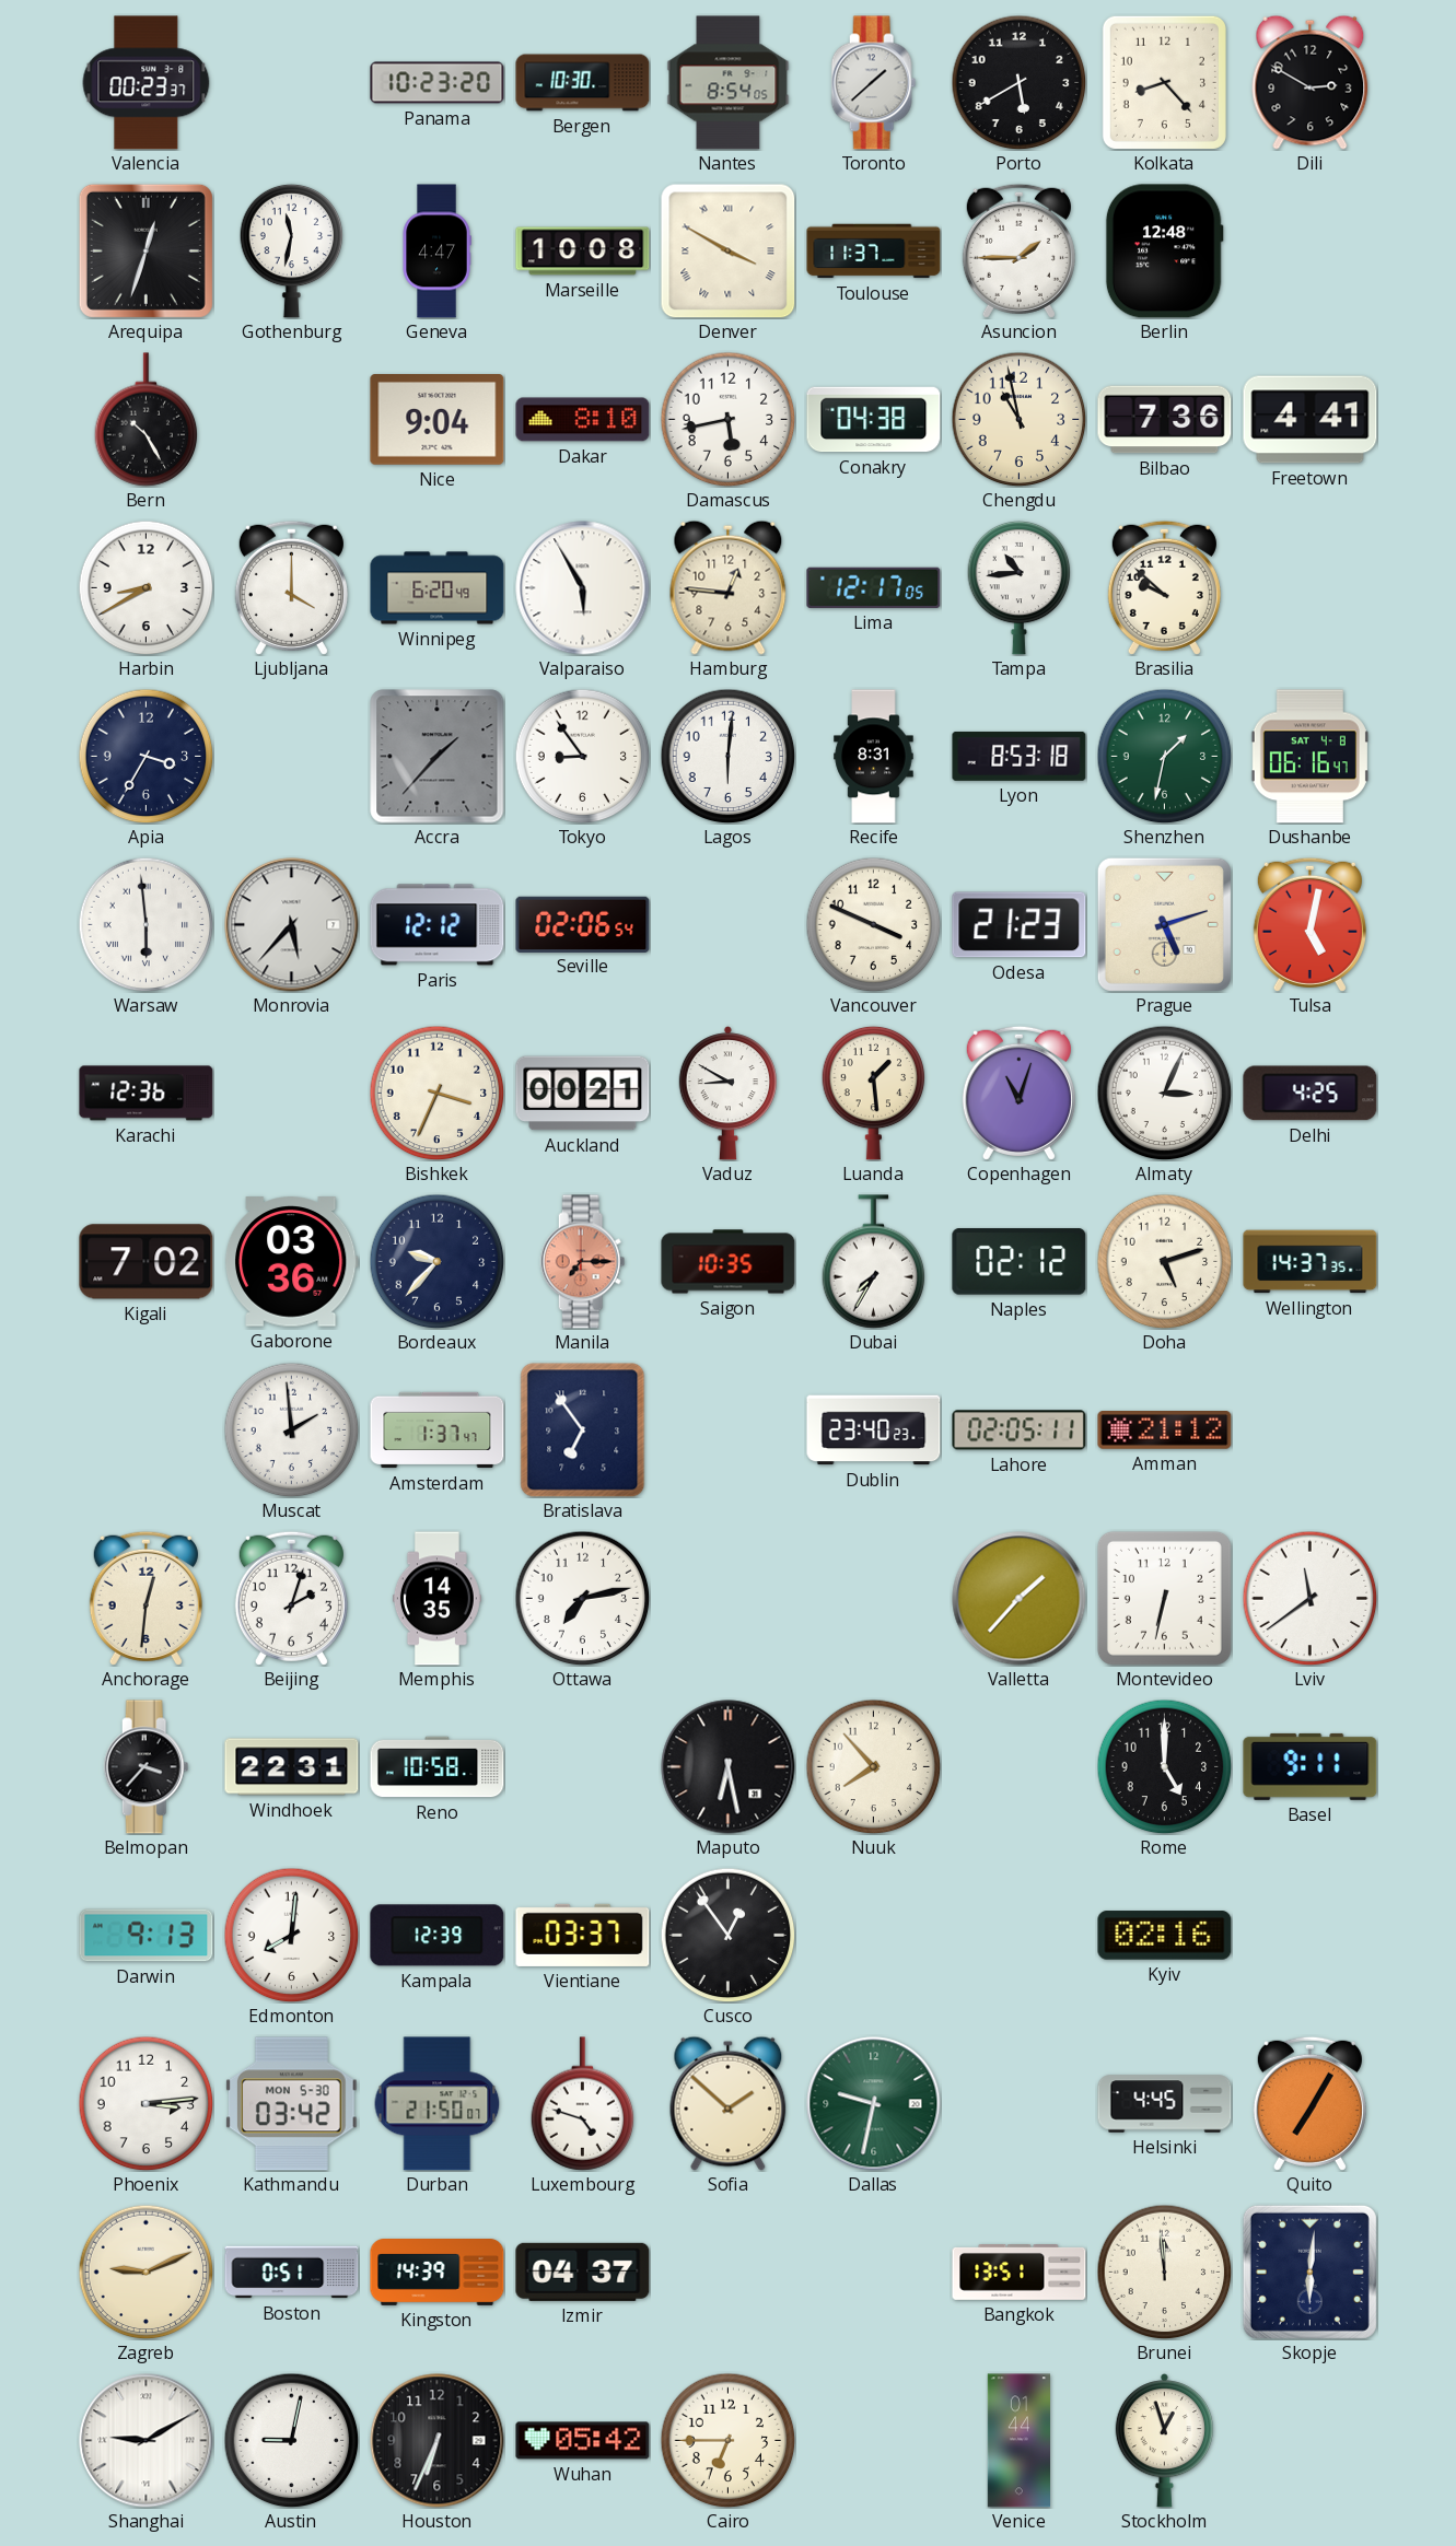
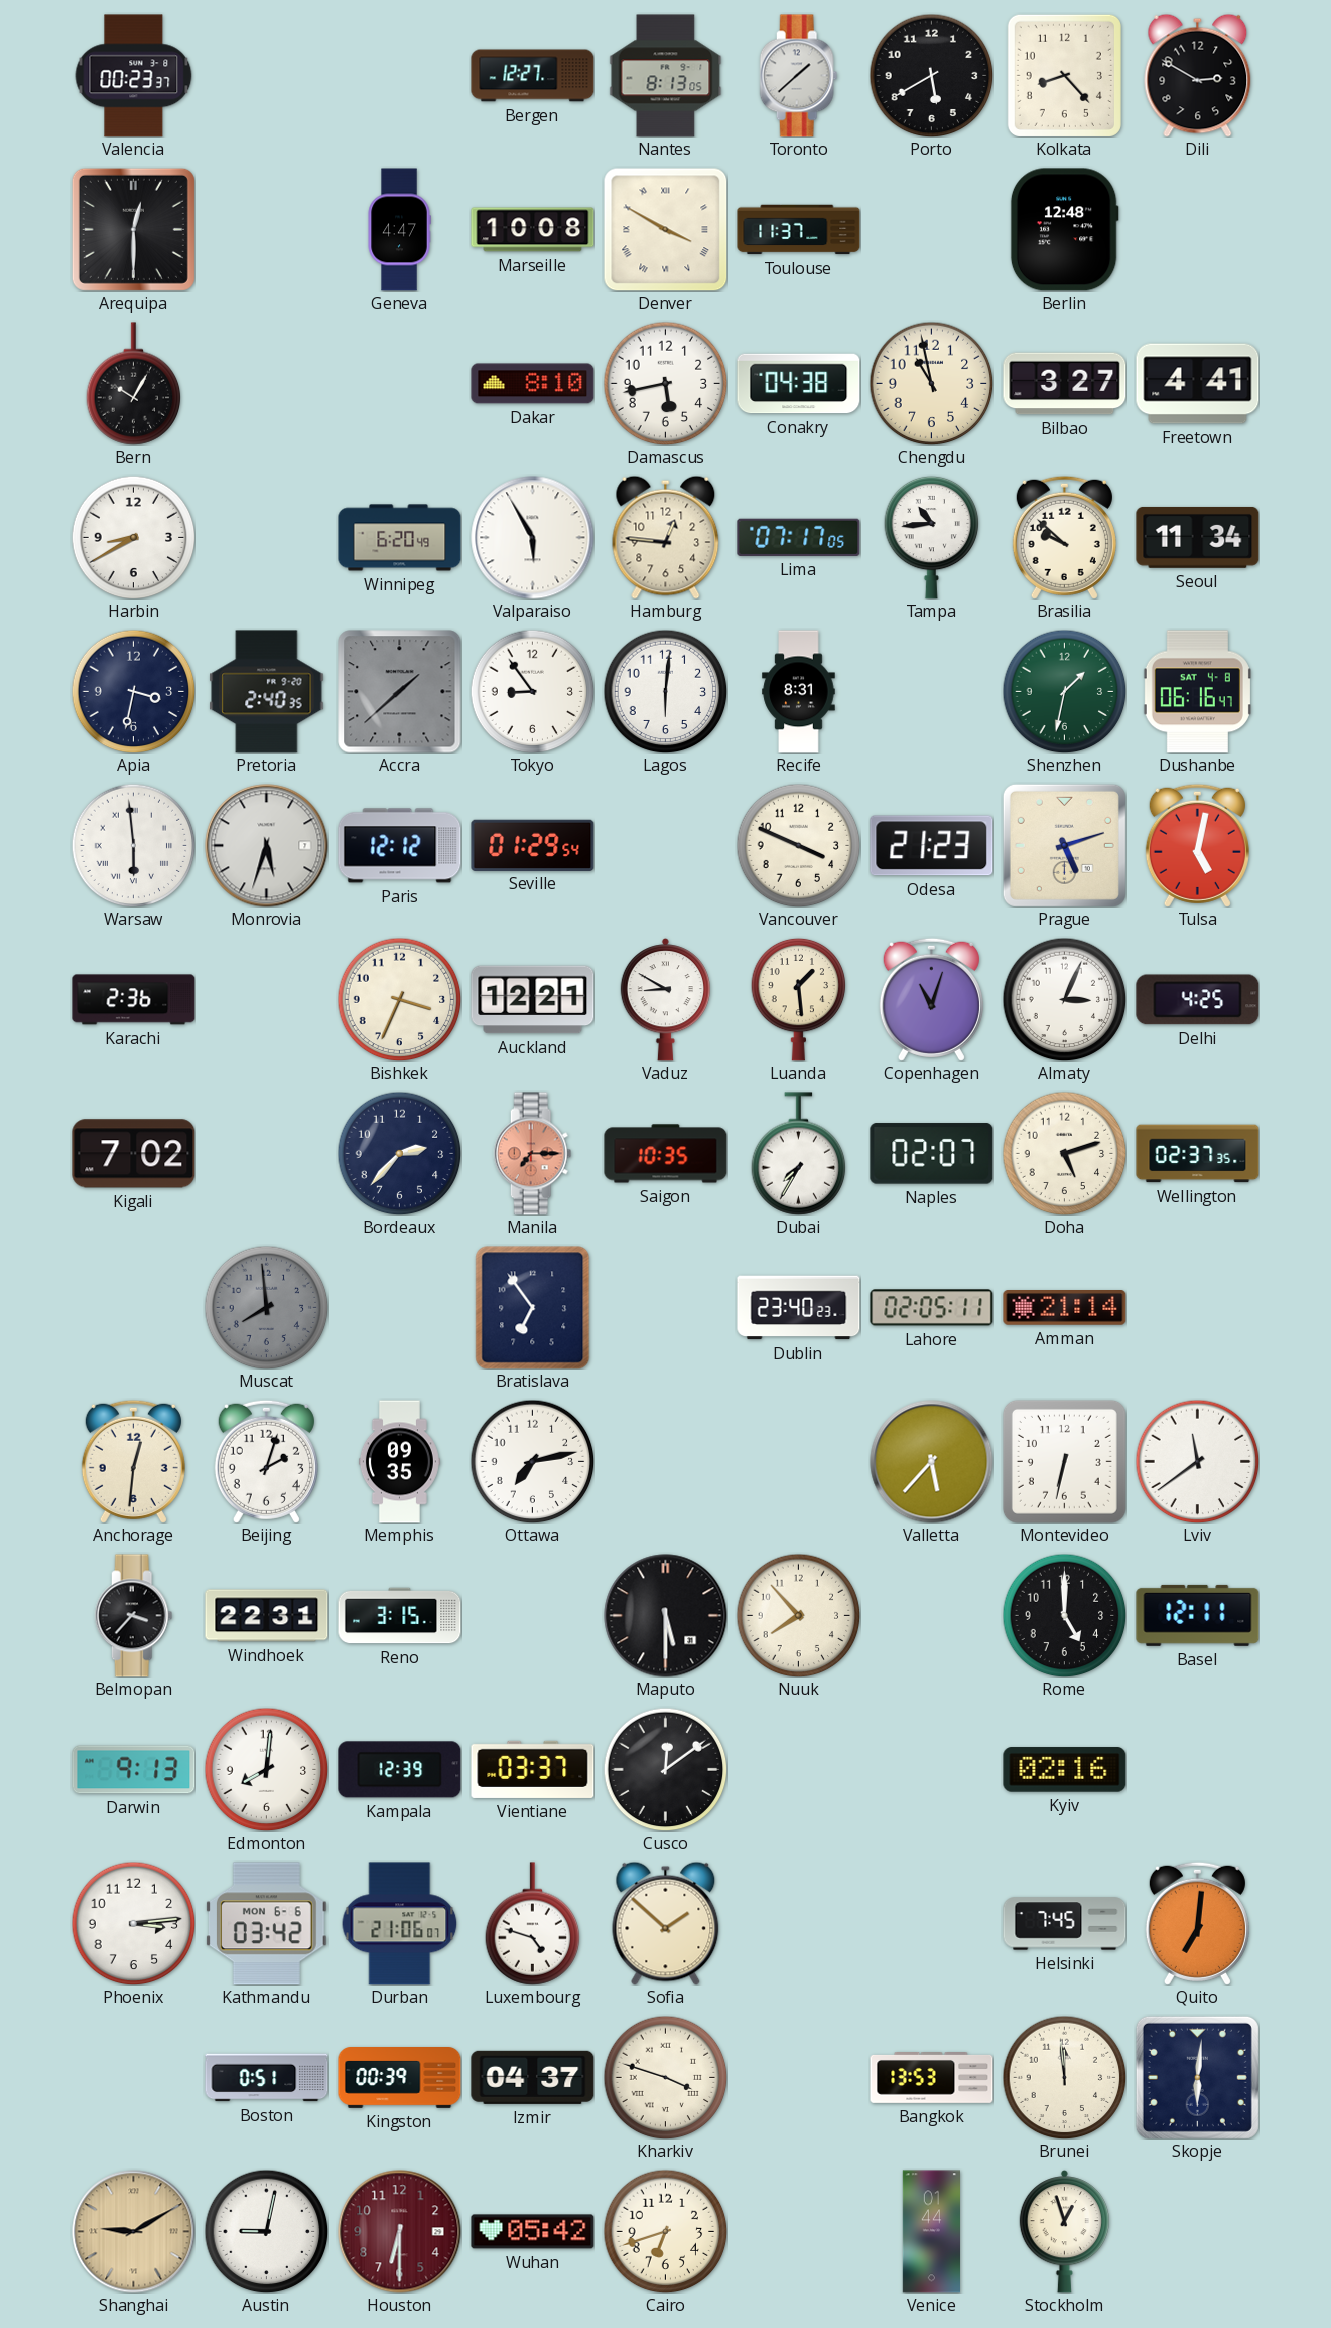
Panama: 10:23 -> none
Bergen: 10:30 -> 12:27
Nantes: 8:54 -> 8:13
Arequipa: 12:33 -> 12:30
Gothenburg: 11:32 -> none
Asuncion: 1:45 -> none
Bern: 10:25 -> 10:05
Nice: 9:04 -> none
Bilbao: 7:36 -> 3:27
Ljubljana: 4:00 -> none
Lima: 12:17 -> 07:17
Seoul: none -> 11:34
Apia: 3:35 -> 3:32
Pretoria: none -> 2:40
Accra: 1:37 -> 1:38
Lyon: 8:53 -> none
Monrovia: 5:37 -> 5:33
Seville: 02:06 -> 01:29
Karachi: 12:36 -> 2:36
Auckland: 00:21 -> 12:21
Gaborone: 03:36 -> none
Bordeaux: 9:37 -> 2:37
Naples: 02:12 -> 02:07
Wellington: 14:37 -> 02:37
Muscat: 1:59 -> 7:59
Muscat dial: white -> grey
Amsterdam: 1:37 -> none
Amman: 21:12 -> 21:14
Memphis: 14:35 -> 09:35
Valletta: 1:37 -> 5:37
Reno: 10:58 -> 3:15
Maputo: 6:28 -> 5:30
Basel: 9:11 -> 12:11
Cusco: 12:54 -> 12:09
Kathmandu date: MON 5-30 -> MON 6-6
Durban: 21:50 -> 21:06
Dallas: 9:32 -> none
Helsinki: 4:45 -> 7:45
Quito: 7:05 -> 7:01
Zagreb: 9:11 -> none
Kingston: 14:39 -> 00:39
Kharkiv: none -> 3:48
Bangkok: 13:51 -> 13:53
Shanghai dial: white -> champagne
Houston: 6:34 -> 6:30
Houston dial: black -> burgundy
Cairo: 6:45 -> 6:42
